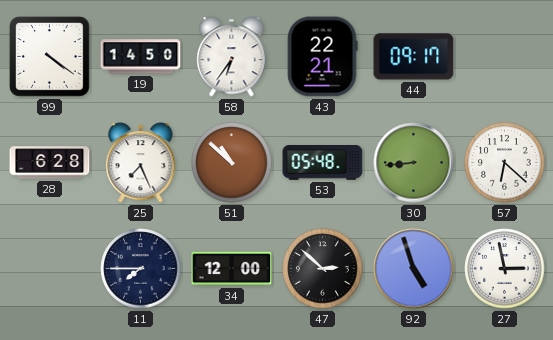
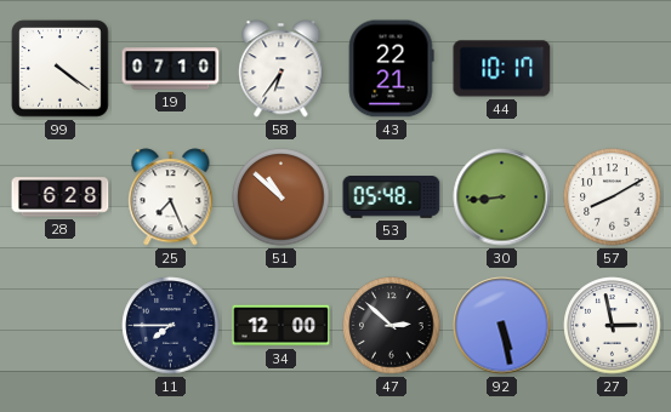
19: 14:50 -> 07:10
44: 09:17 -> 10:17
57: 6:22 -> 8:10
92: 4:57 -> 5:28
